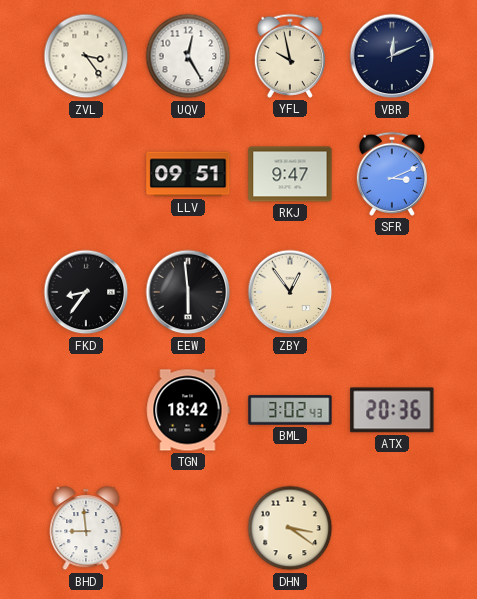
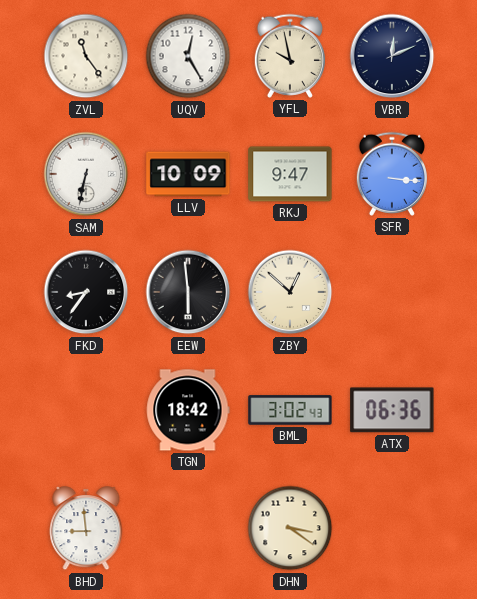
ZVL: 3:24 -> 11:24
SAM: none -> 6:32
LLV: 09:51 -> 10:09
SFR: 3:11 -> 3:16
ZBY: 12:54 -> 12:52
ATX: 20:36 -> 06:36
